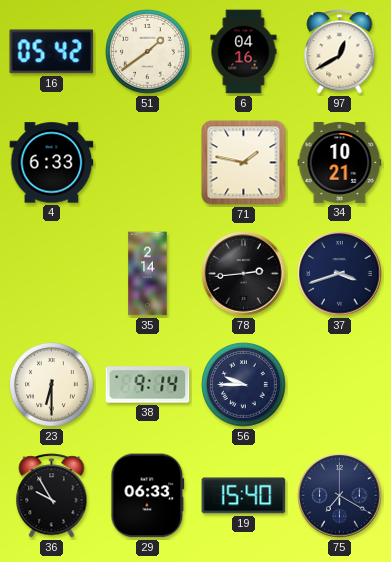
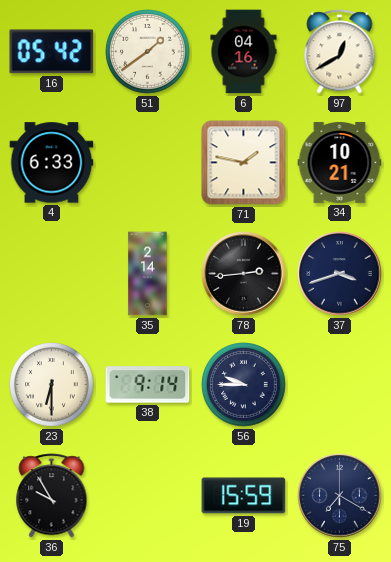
29: 06:33 -> none
19: 15:40 -> 15:59
